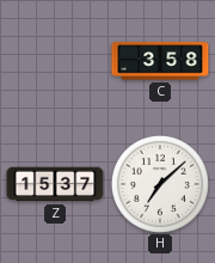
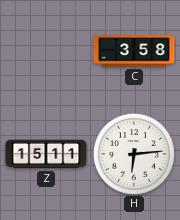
Z: 15:37 -> 15:11
H: 7:08 -> 6:14
